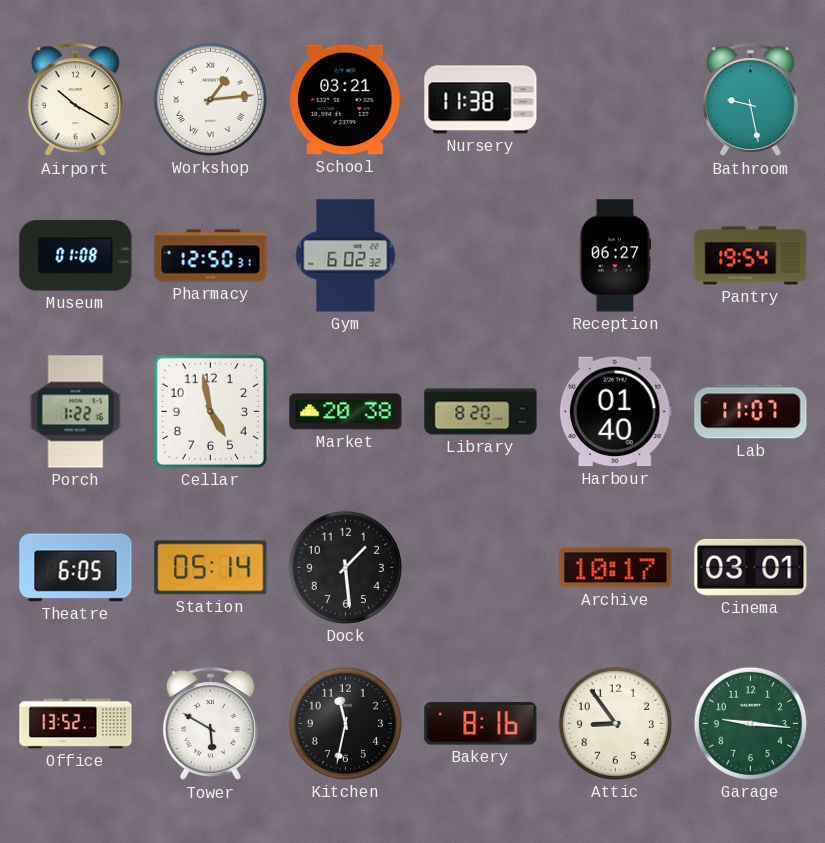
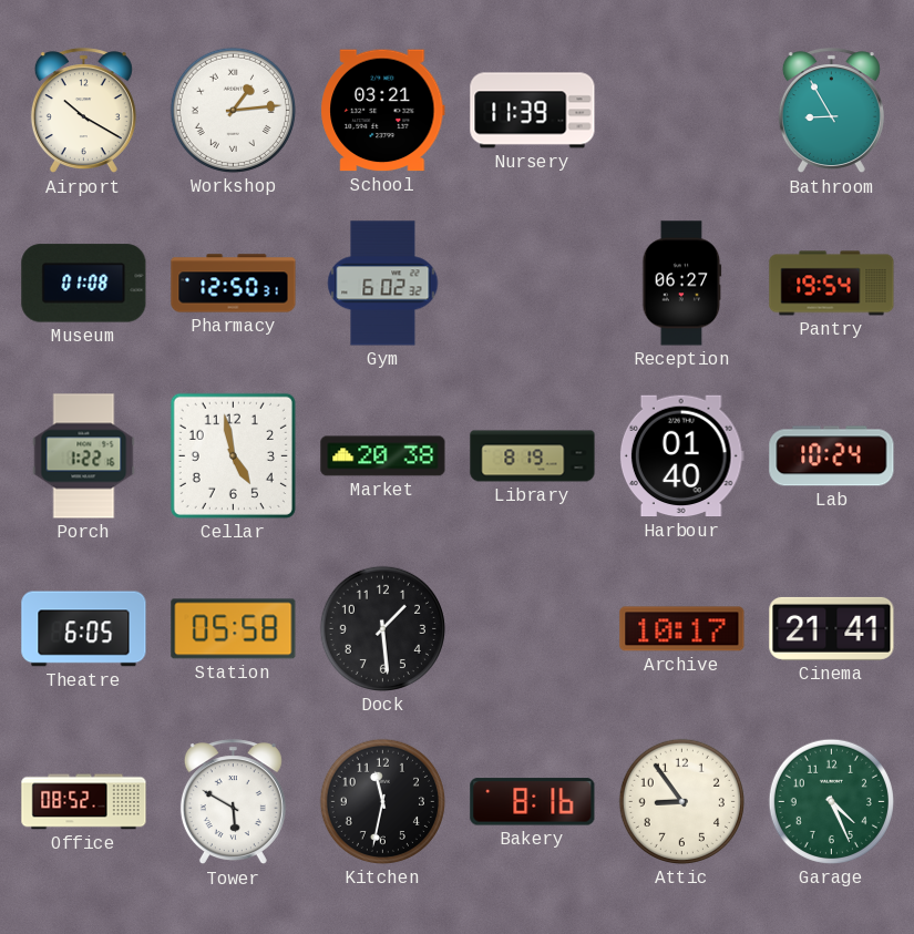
Nursery: 11:38 -> 11:39
Bathroom: 9:28 -> 8:55
Library: 8:20 -> 8:19
Lab: 11:07 -> 10:24
Station: 05:14 -> 05:58
Cinema: 03:01 -> 21:41
Office: 13:52 -> 08:52
Garage: 9:16 -> 4:26
